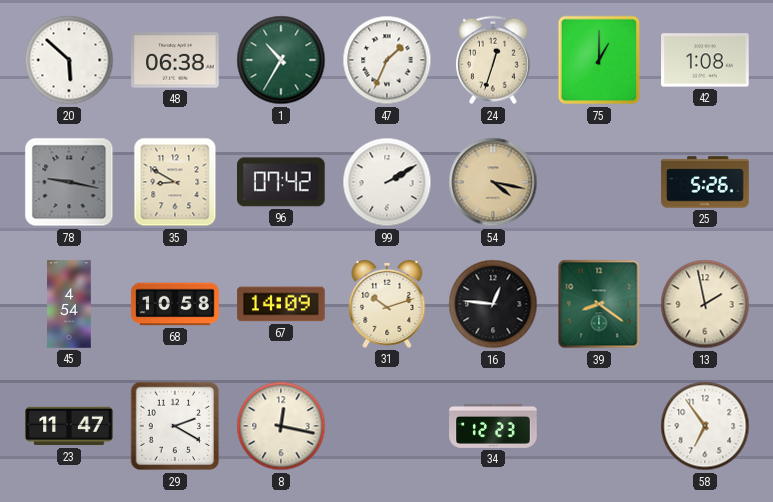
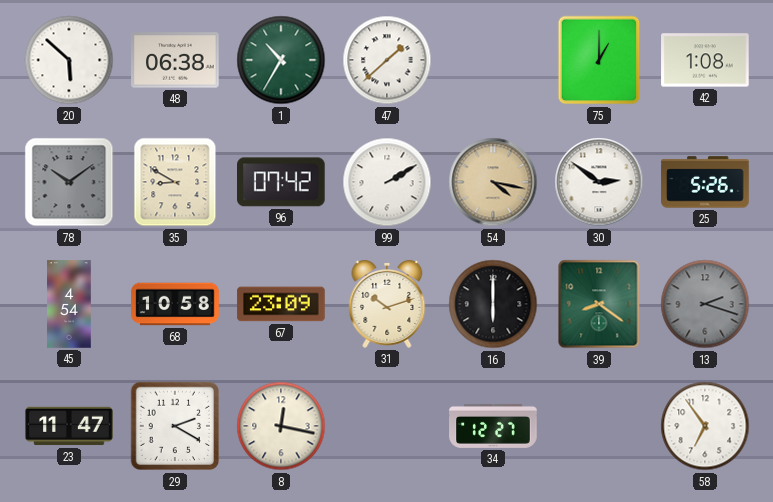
47: 1:34 -> 1:38
24: 12:33 -> none
78: 9:17 -> 10:09
30: none -> 2:51
67: 14:09 -> 23:09
16: 12:46 -> 6:00
13: 1:58 -> 2:18
13 dial: cream -> grey
34: 12:23 -> 12:27
